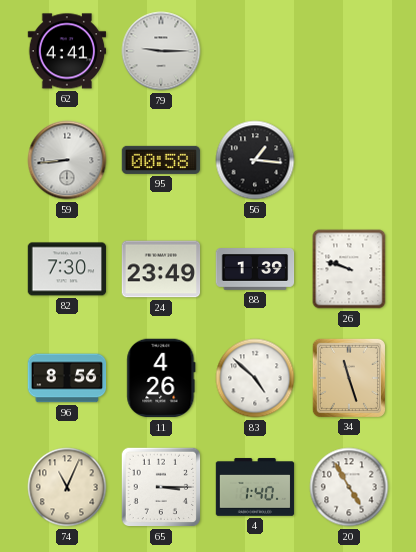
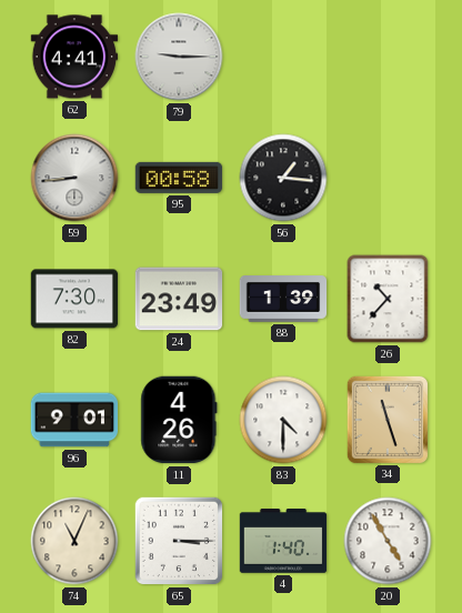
26: 9:48 -> 10:37
96: 8:56 -> 9:01
83: 4:52 -> 4:30
